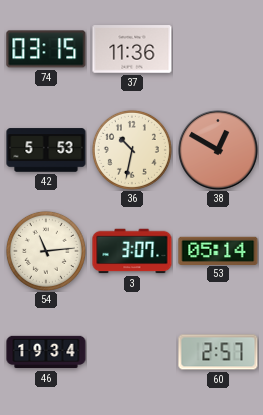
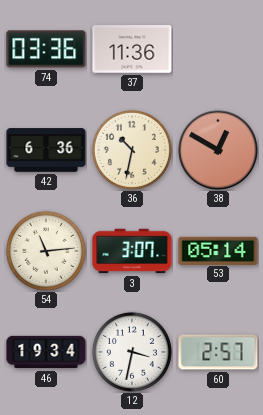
74: 03:15 -> 03:36
42: 5:53 -> 6:36
12: none -> 3:32
